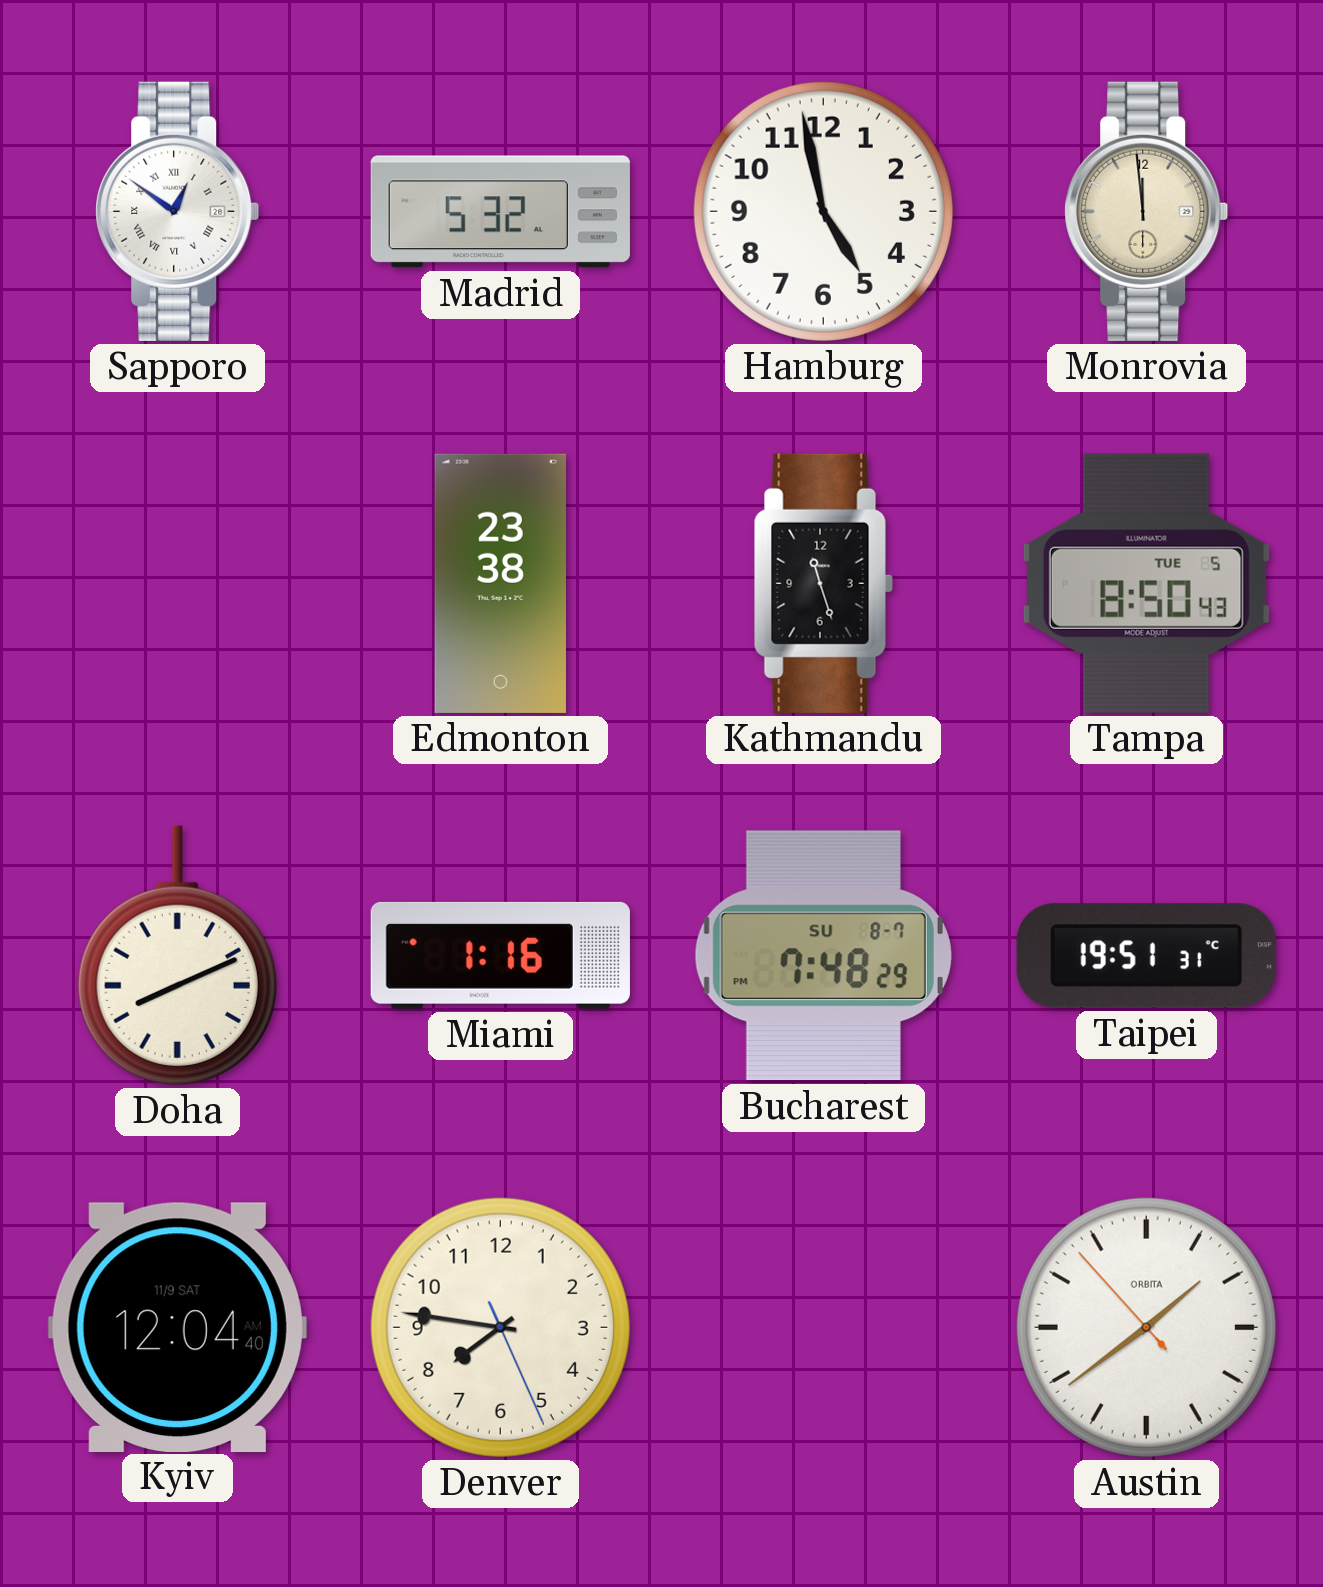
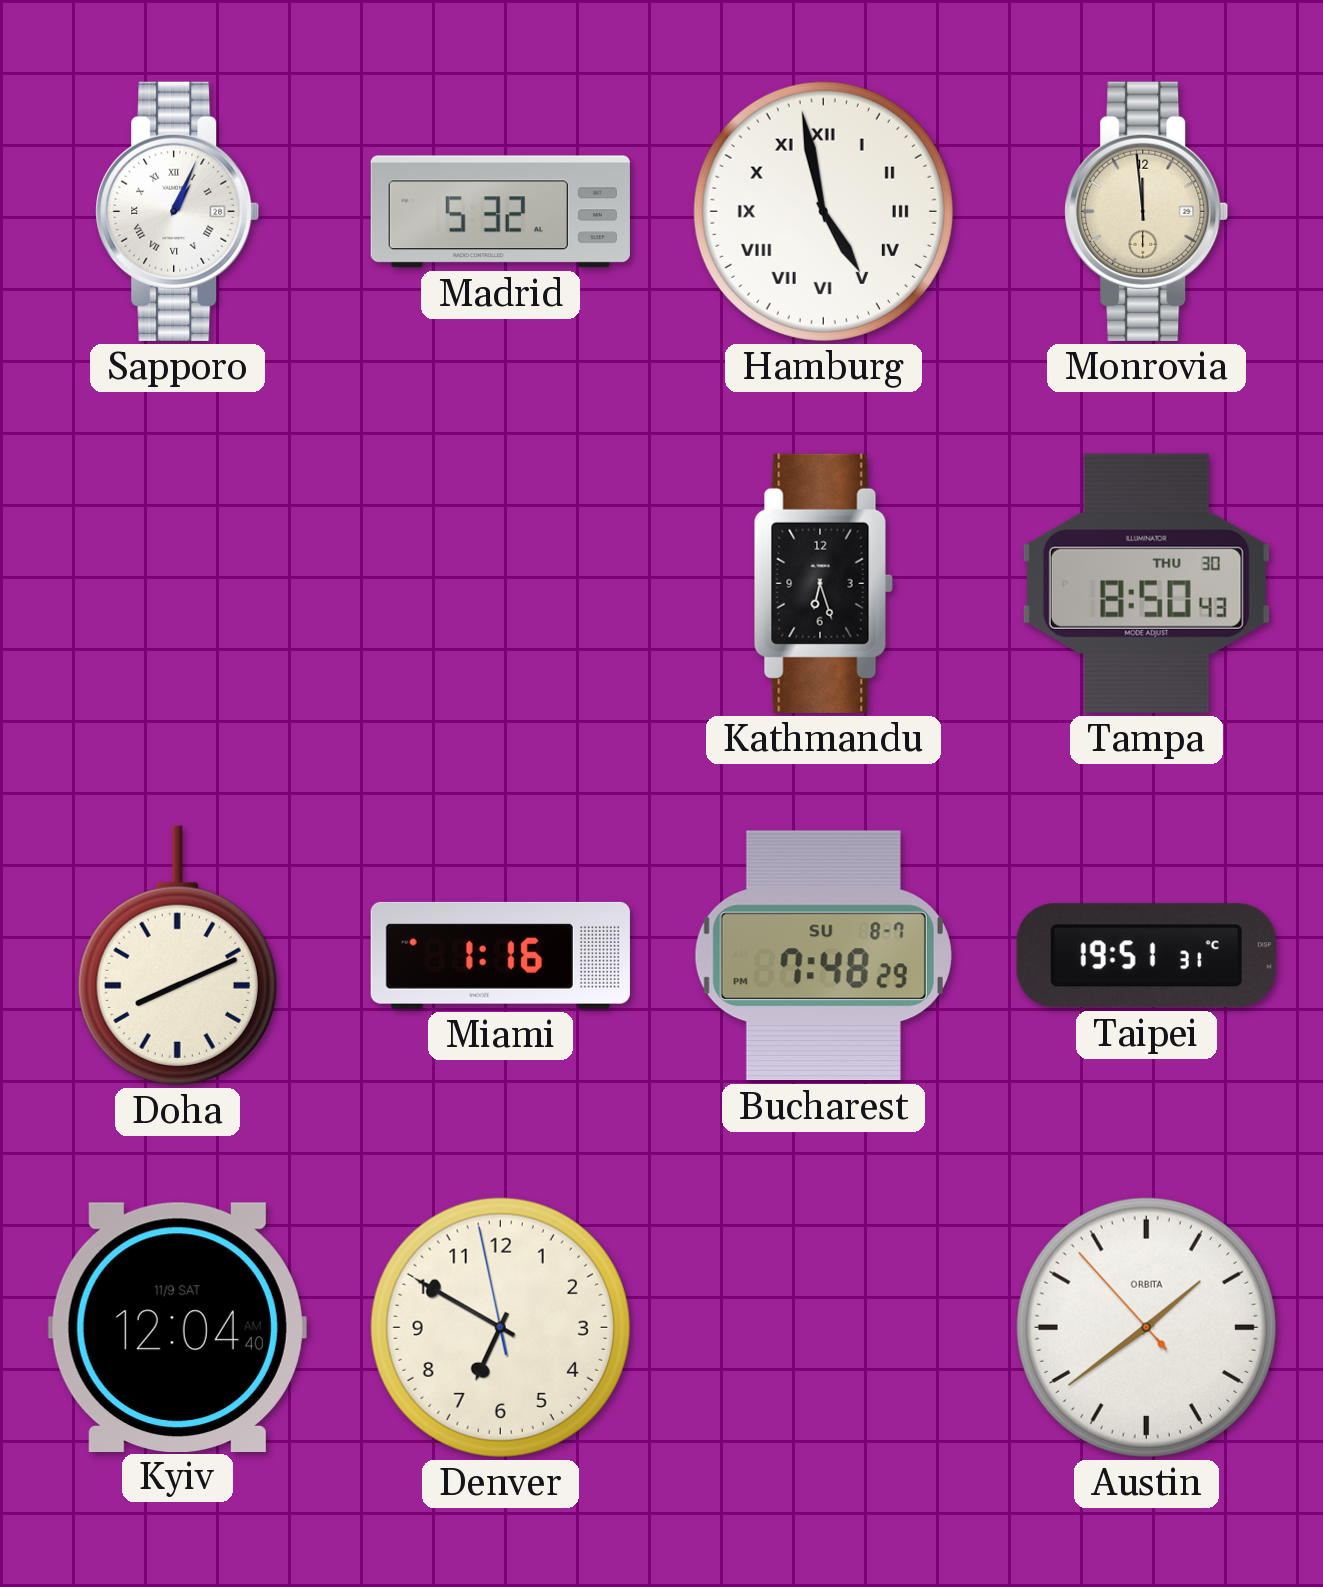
Sapporo: 12:51 -> 1:04
Hamburg numerals: Arabic -> Roman
Edmonton: 23:38 -> none
Kathmandu: 11:27 -> 6:27
Tampa date: TUE 5 -> THU 30
Denver: 7:46 -> 6:49
